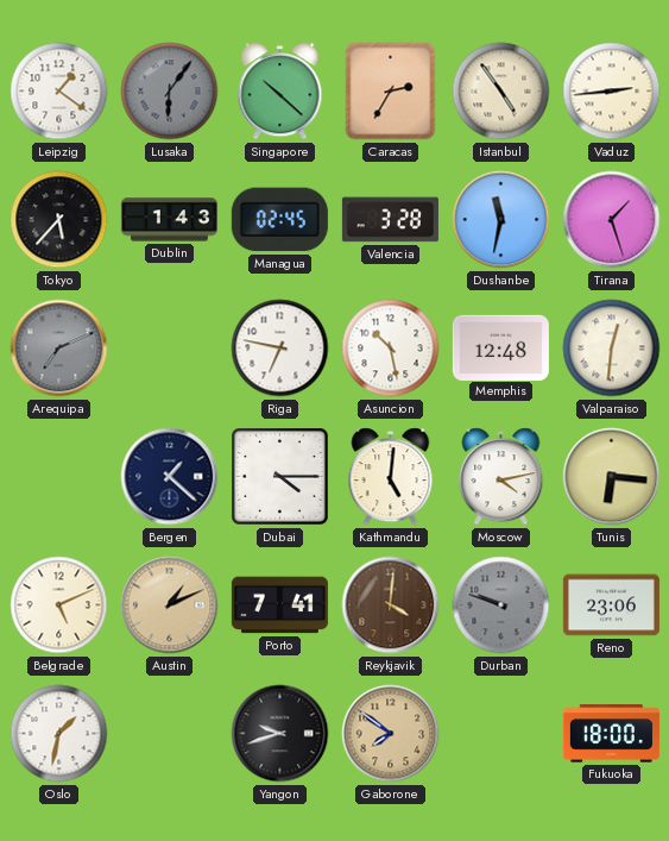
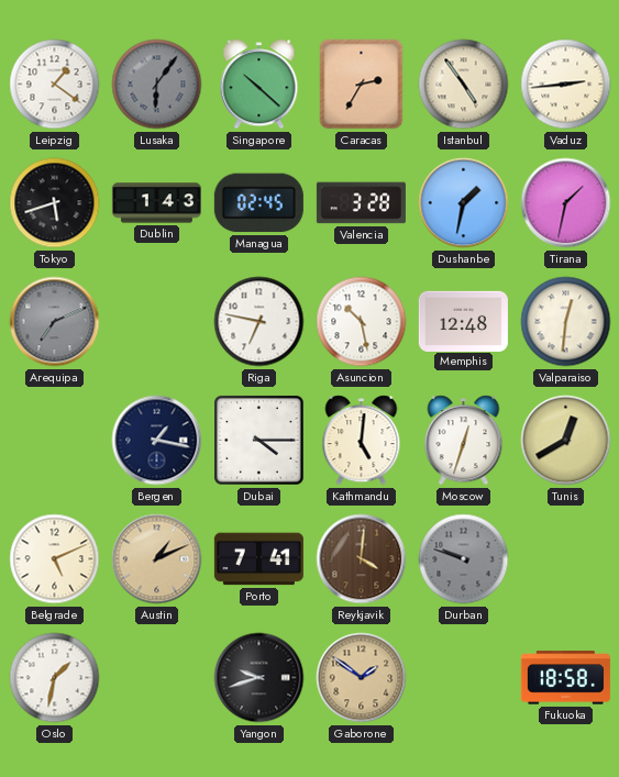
Tokyo: 5:37 -> 5:42
Dushanbe: 11:32 -> 1:32
Tirana: 1:27 -> 1:32
Bergen: 1:22 -> 1:17
Moscow: 4:13 -> 12:33
Tunis: 6:16 -> 12:40
Reno: 23:06 -> none
Gaborone: 7:51 -> 1:51
Fukuoka: 18:00 -> 18:58
